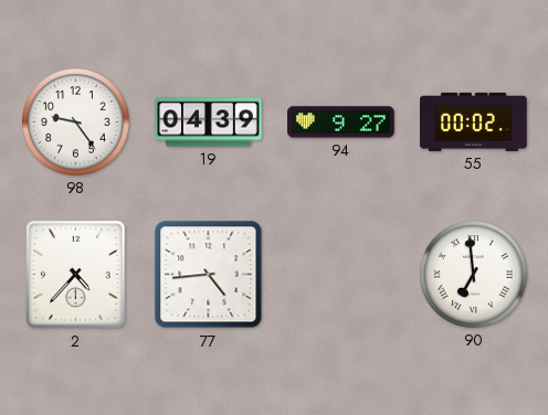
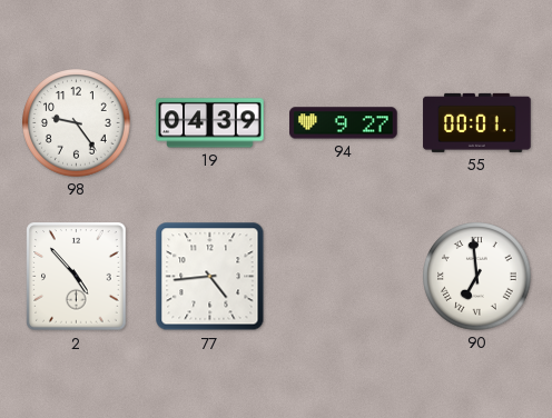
55: 00:02 -> 00:01
2: 4:37 -> 4:53
